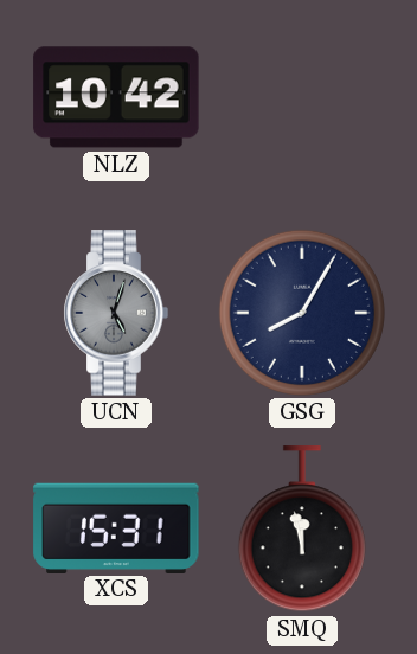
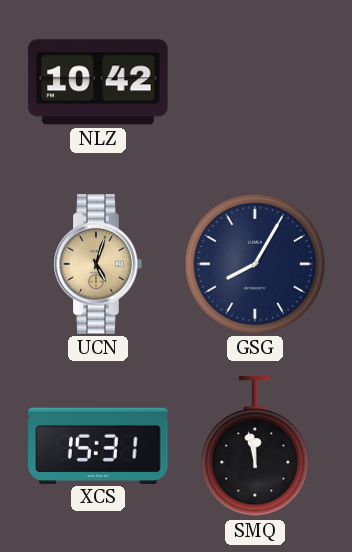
UCN dial: grey -> champagne
